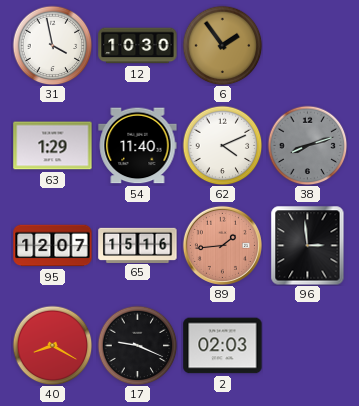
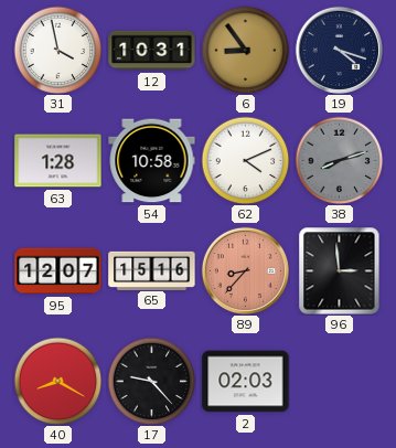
12: 10:30 -> 10:31
6: 1:54 -> 8:54
19: none -> 4:18
63: 1:29 -> 1:28
54: 11:40 -> 10:58
89: 1:44 -> 8:37
17: 9:19 -> 9:23
